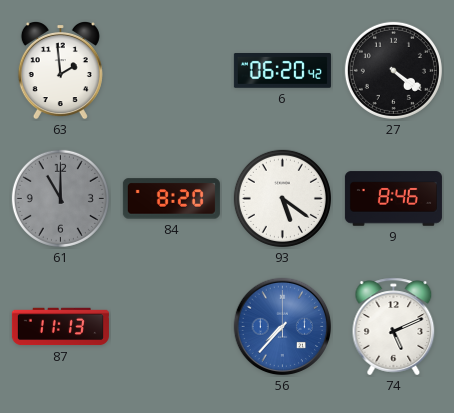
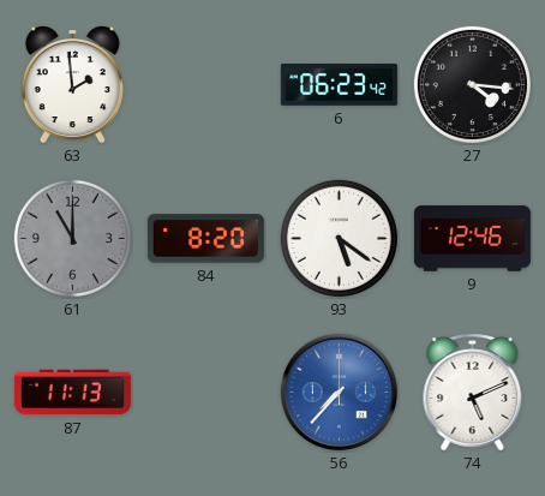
6: 06:20 -> 06:23
27: 4:21 -> 4:16
9: 8:46 -> 12:46
